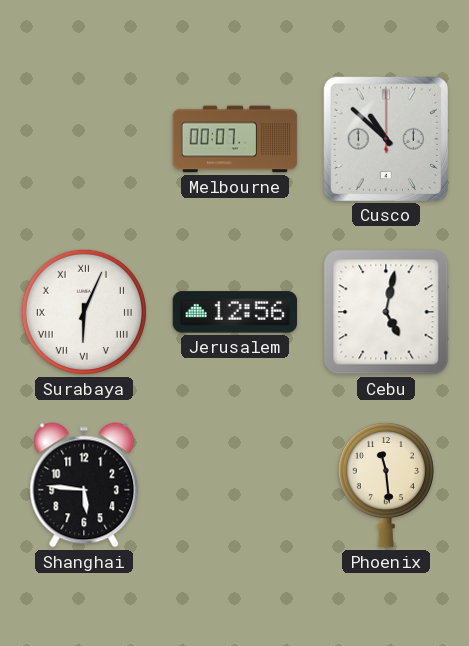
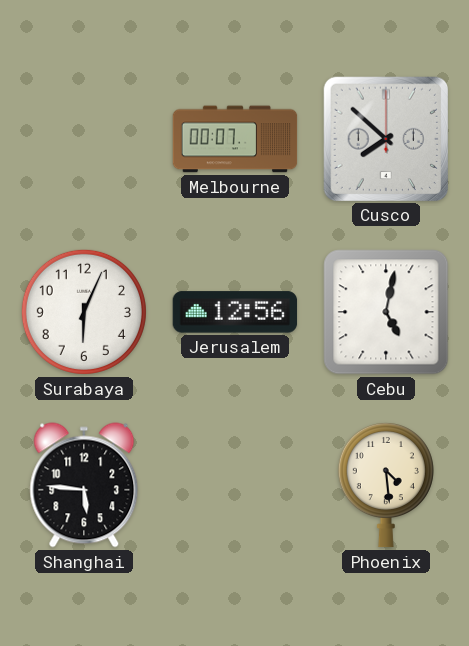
Cusco: 10:52 -> 7:52
Surabaya numerals: Roman -> Arabic
Phoenix: 11:29 -> 4:29
